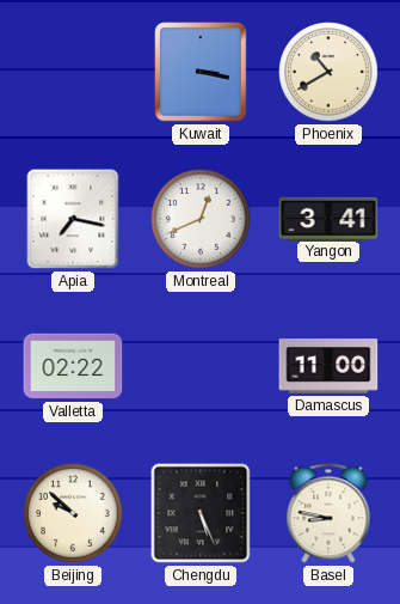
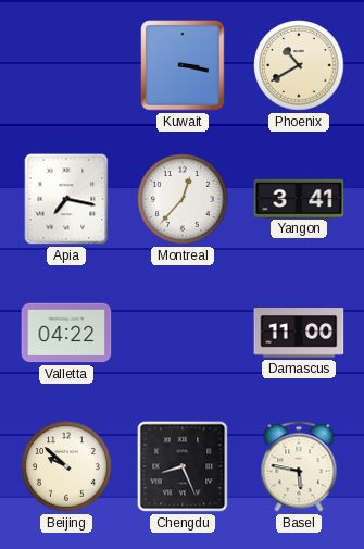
Montreal: 12:41 -> 12:37
Valletta: 02:22 -> 04:22
Chengdu: 5:26 -> 8:26
Basel: 8:47 -> 5:47
